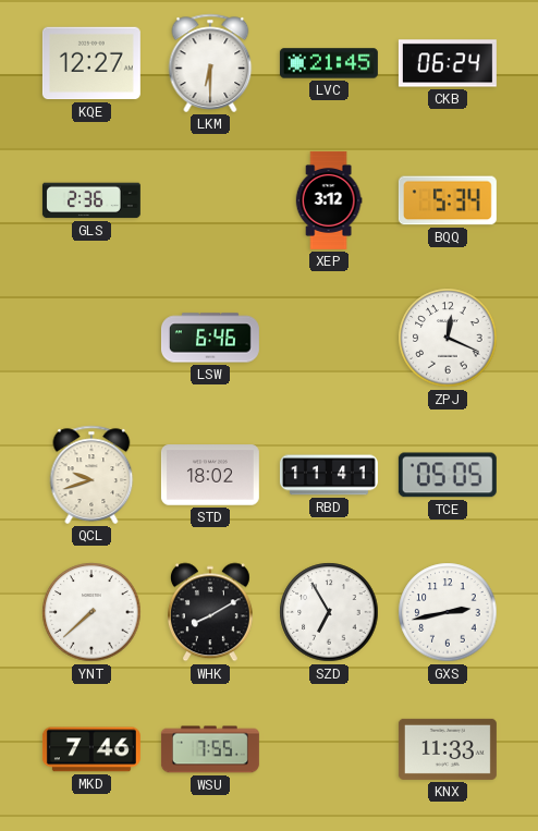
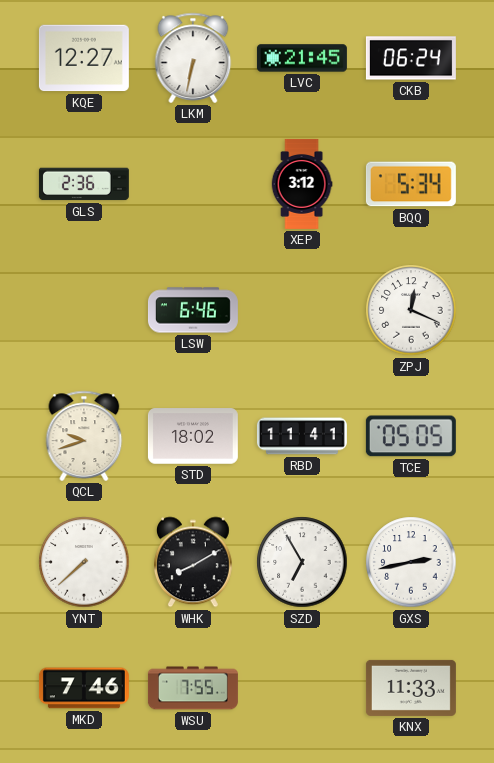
LKM: 6:30 -> 6:32
